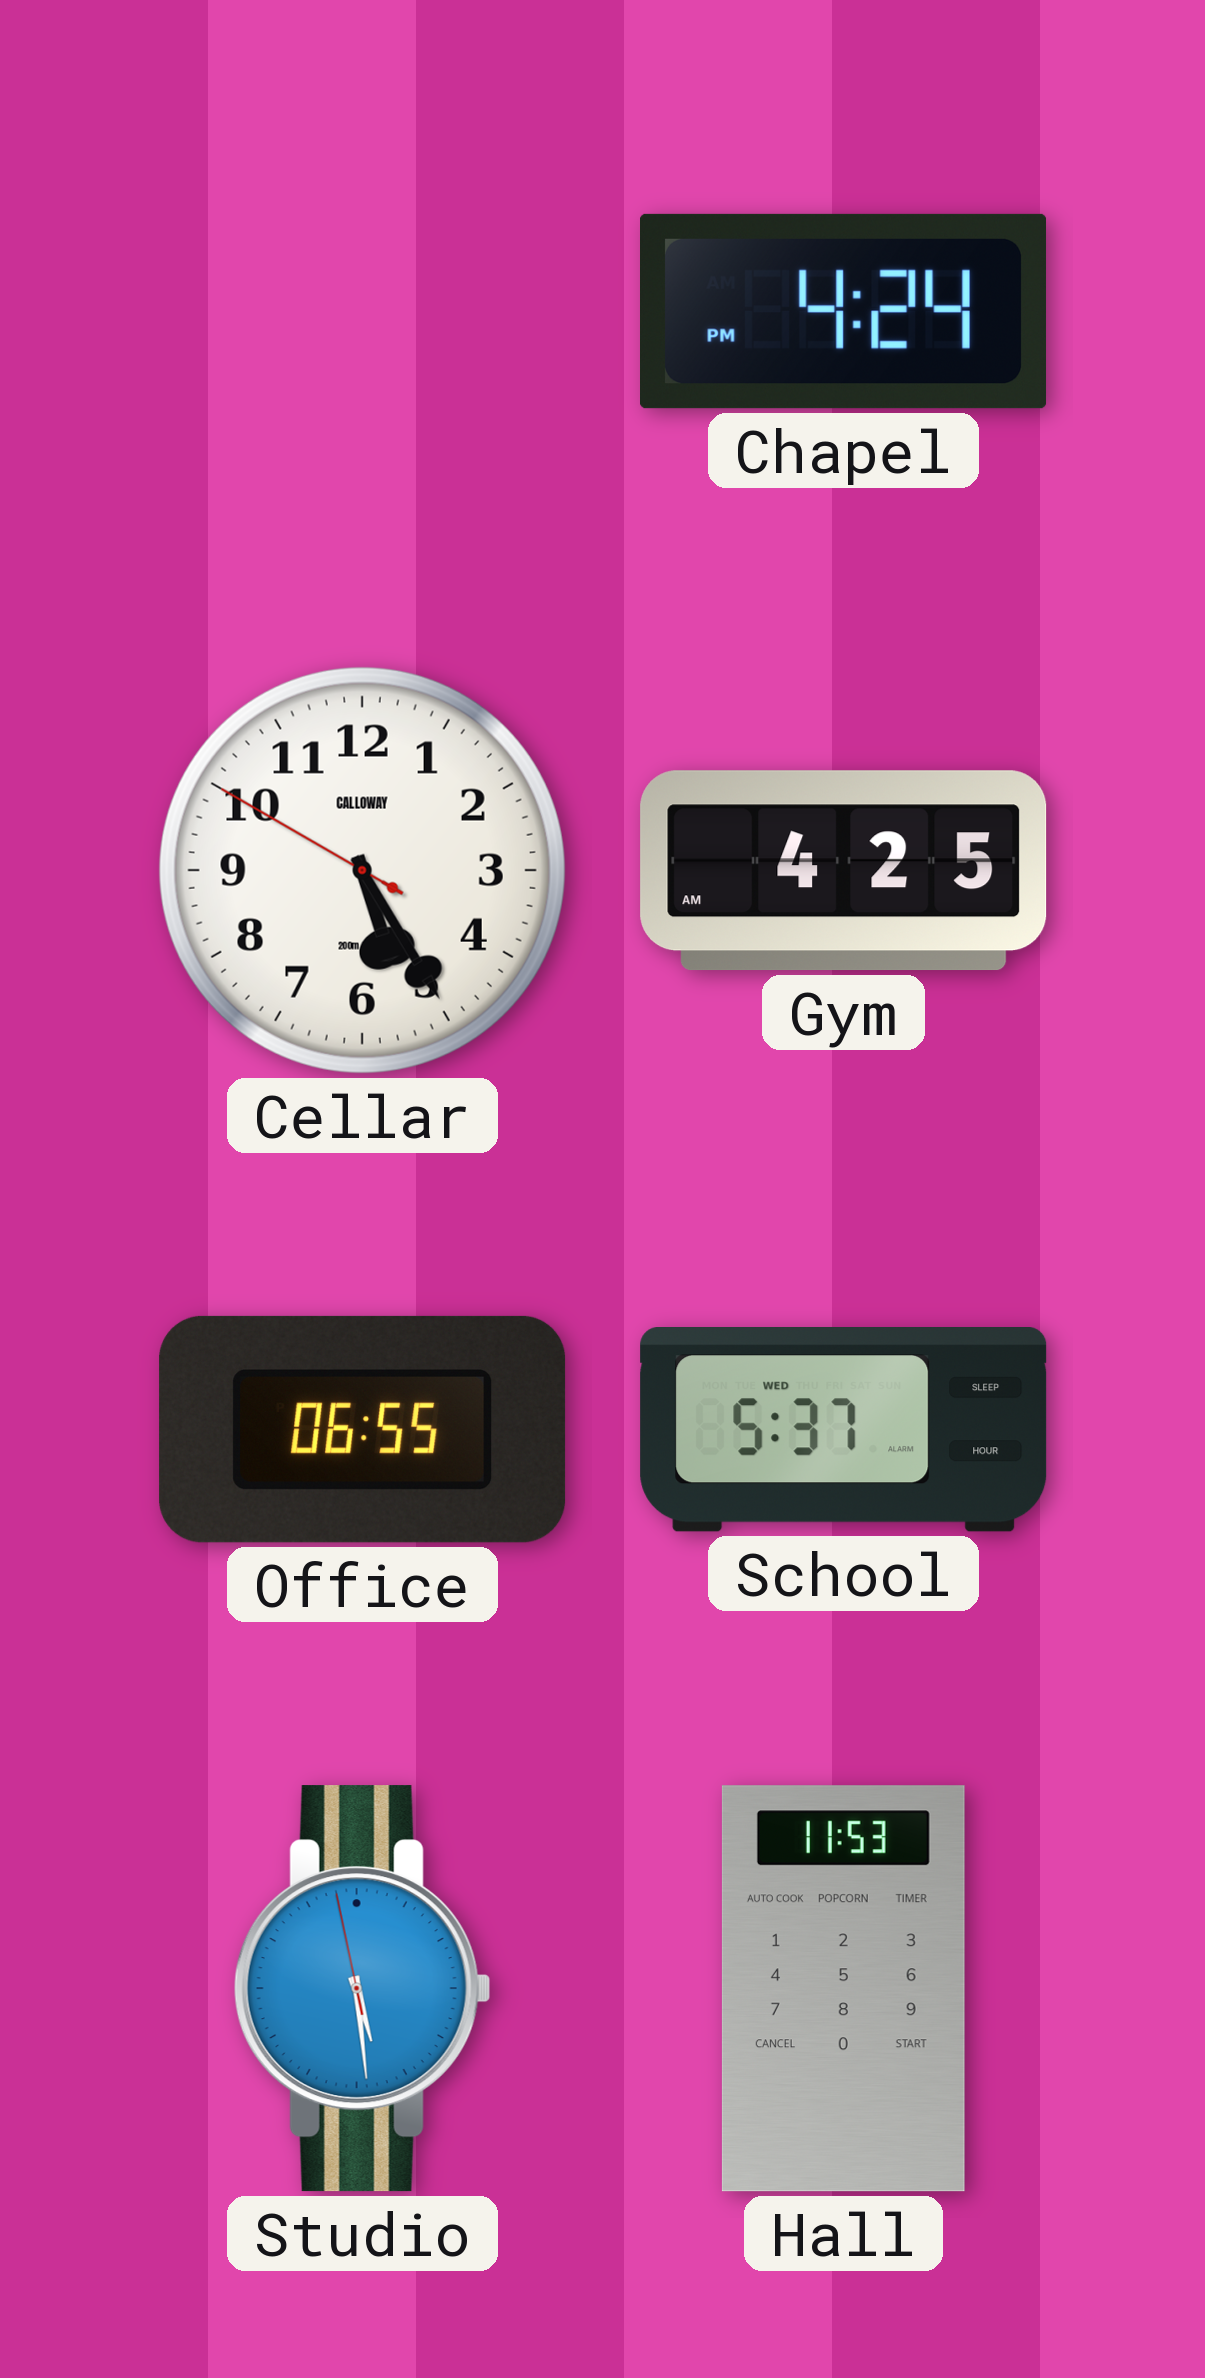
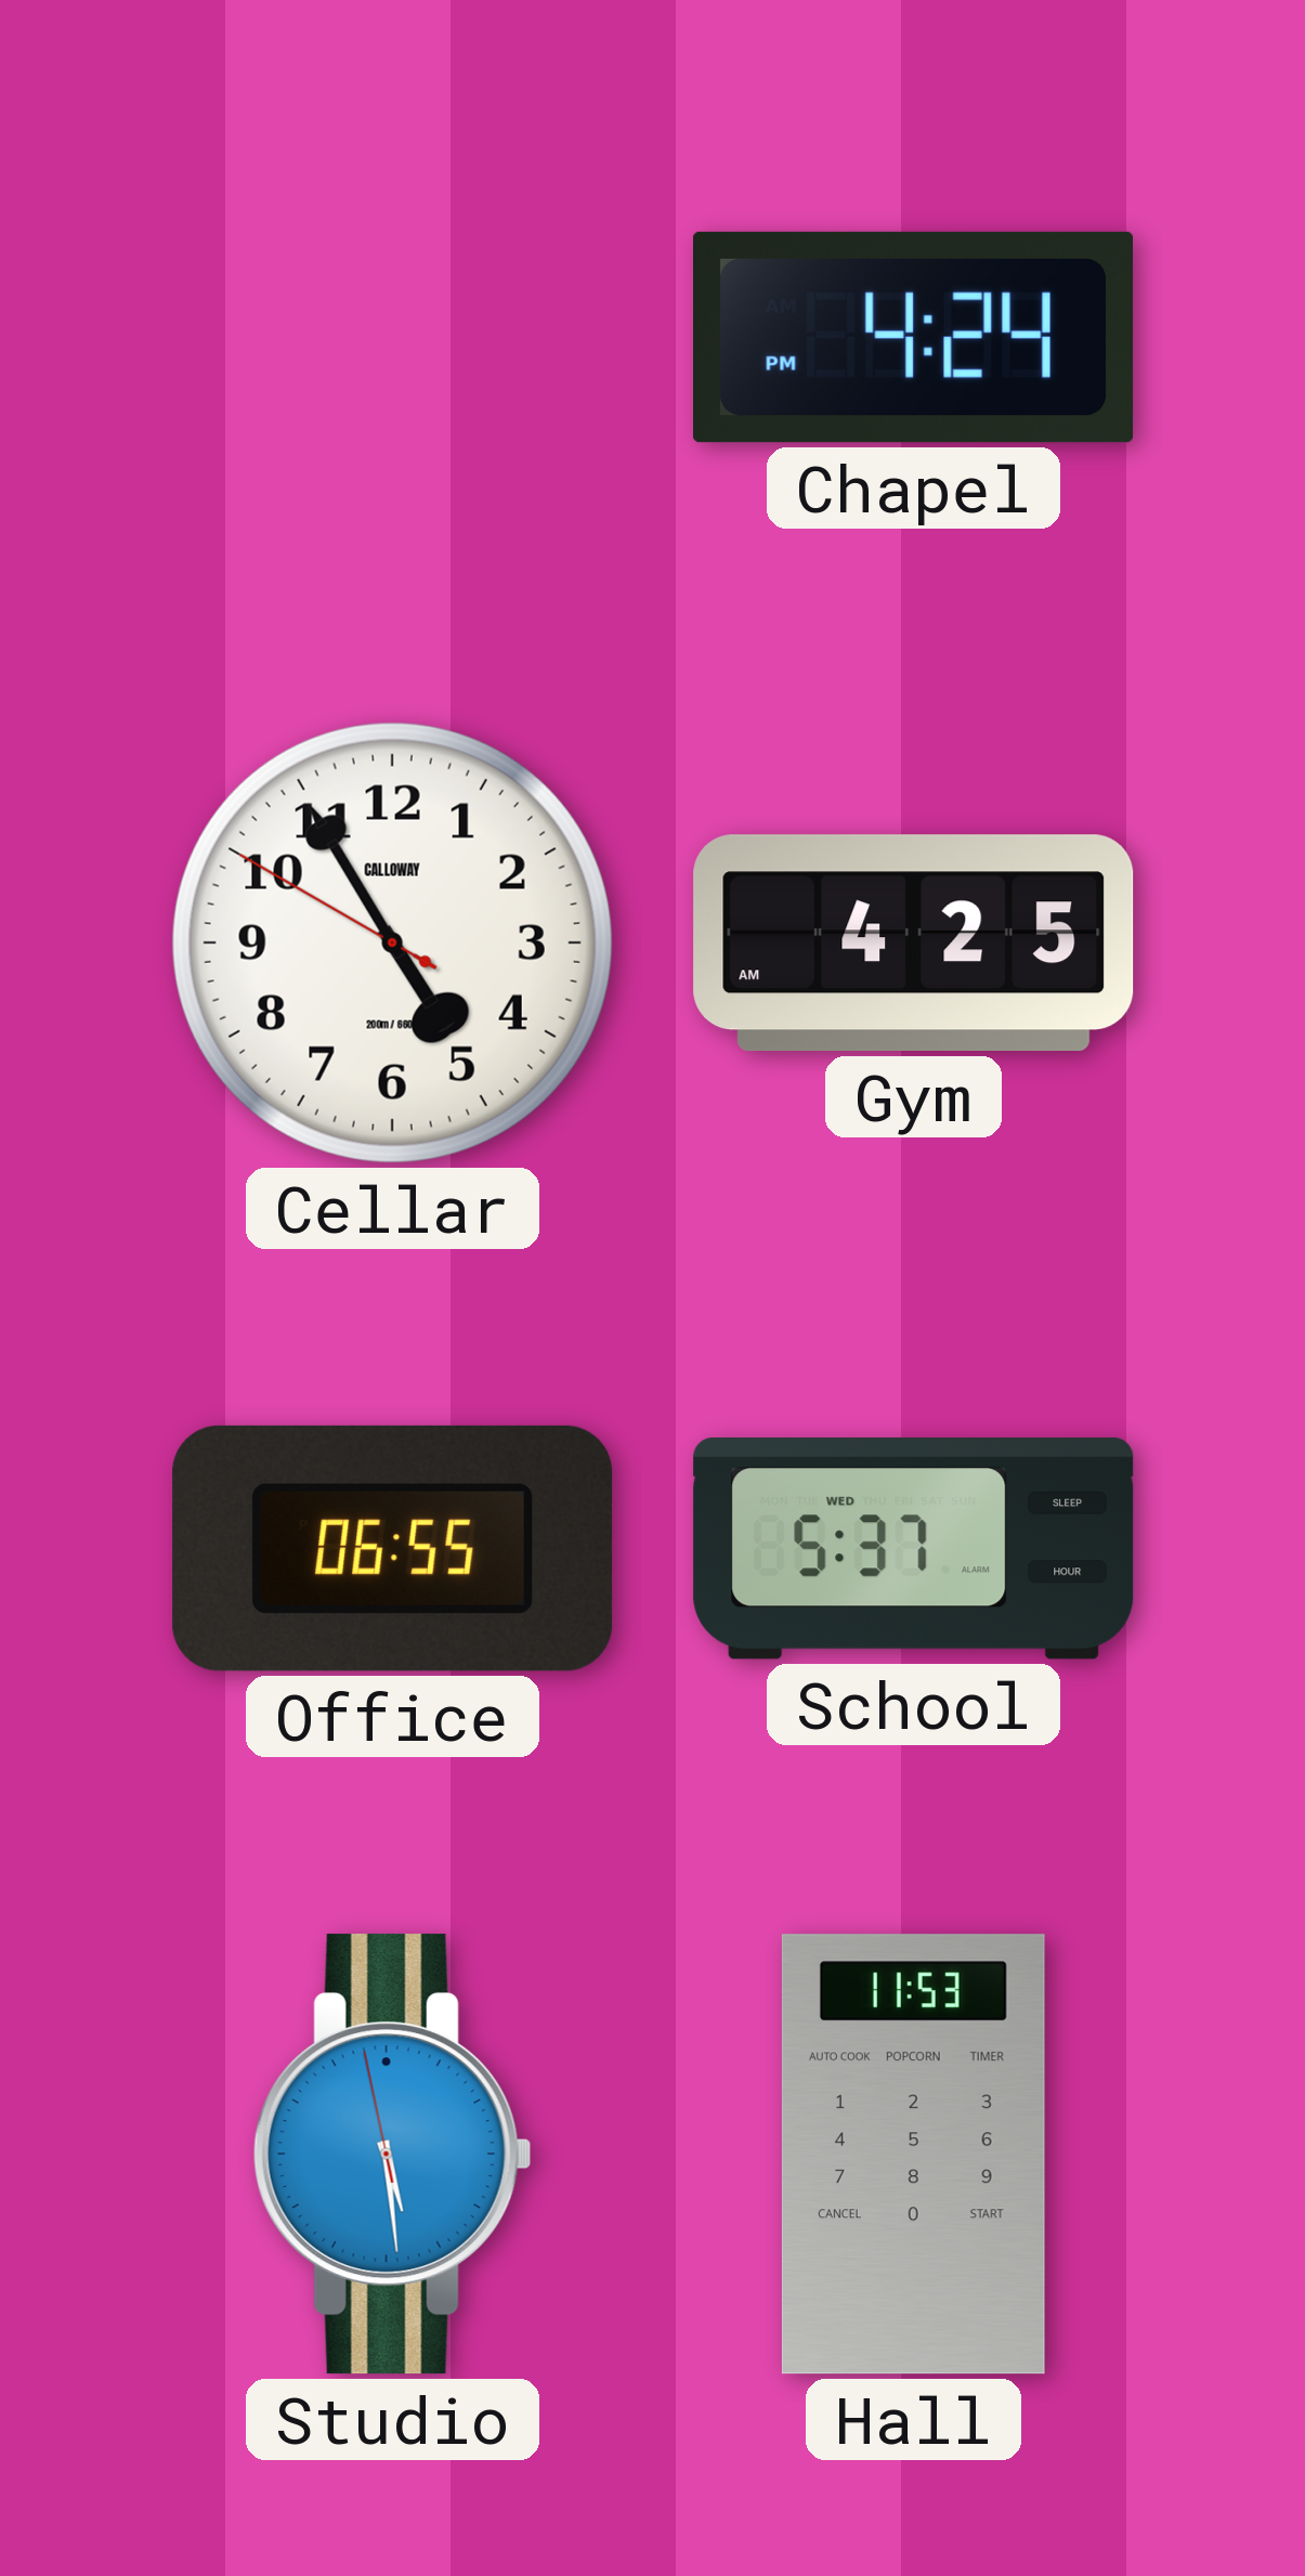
Cellar: 5:24 -> 4:54
